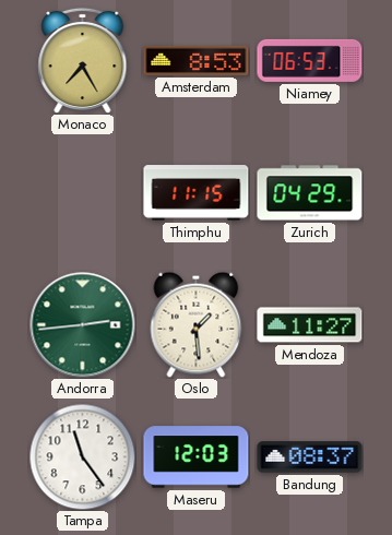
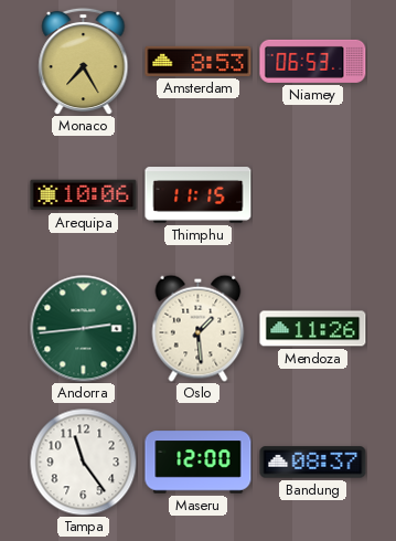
Arequipa: none -> 10:06
Zurich: 04:29 -> none
Mendoza: 11:27 -> 11:26
Maseru: 12:03 -> 12:00
